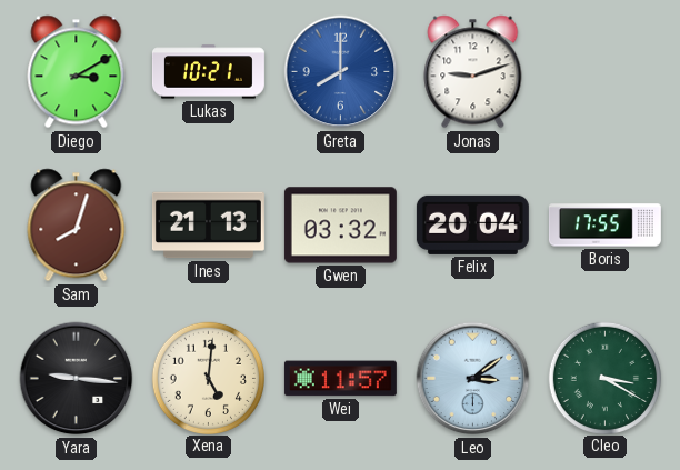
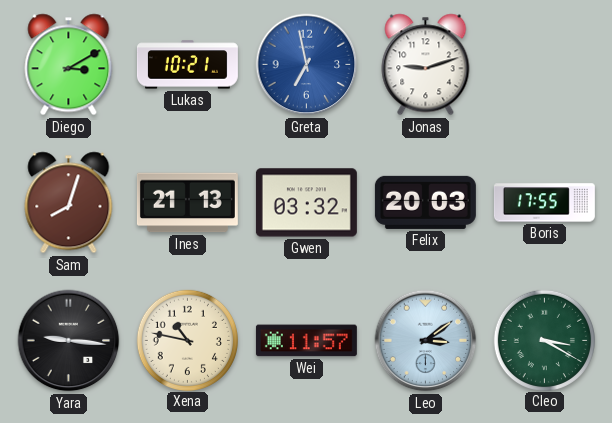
Greta: 8:00 -> 6:58
Felix: 20:04 -> 20:03
Xena: 5:01 -> 10:47
